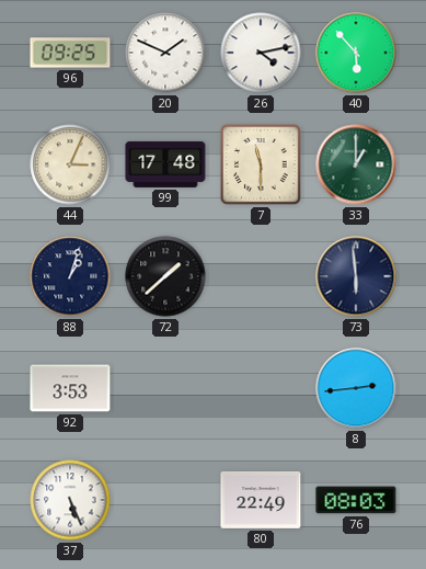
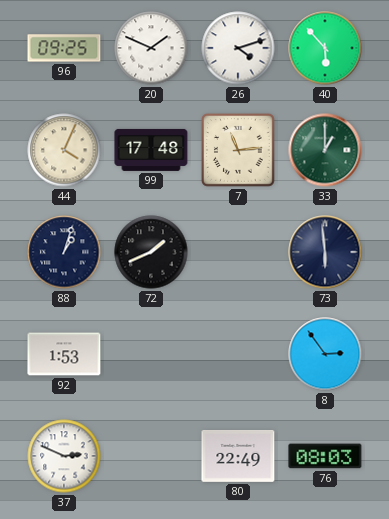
26: 4:13 -> 4:12
44: 3:04 -> 4:04
7: 11:30 -> 11:14
72: 1:38 -> 1:41
92: 3:53 -> 1:53
8: 2:44 -> 2:54
37: 5:26 -> 2:49
